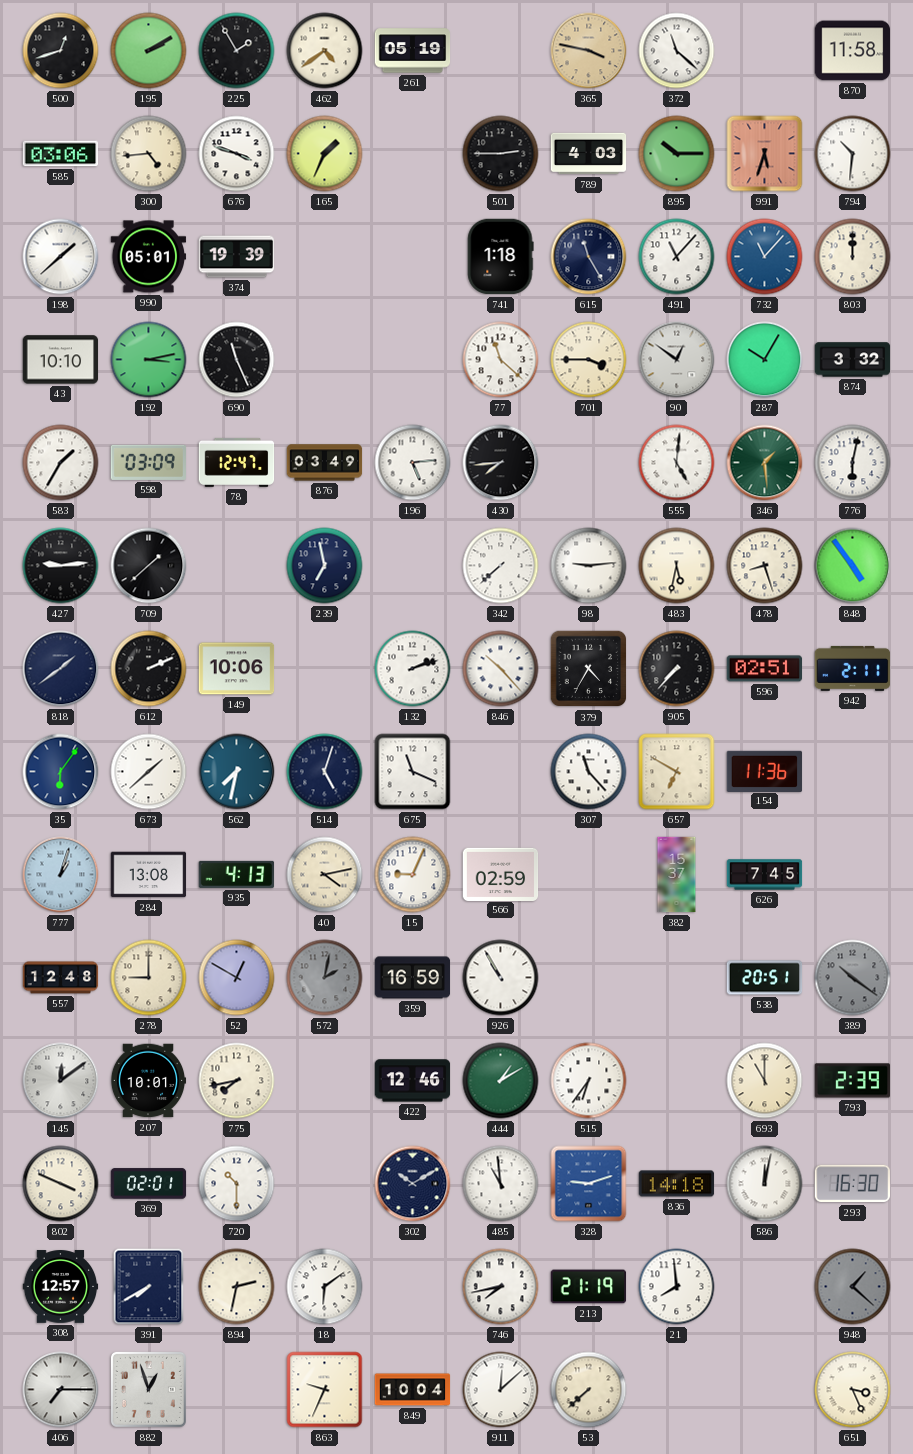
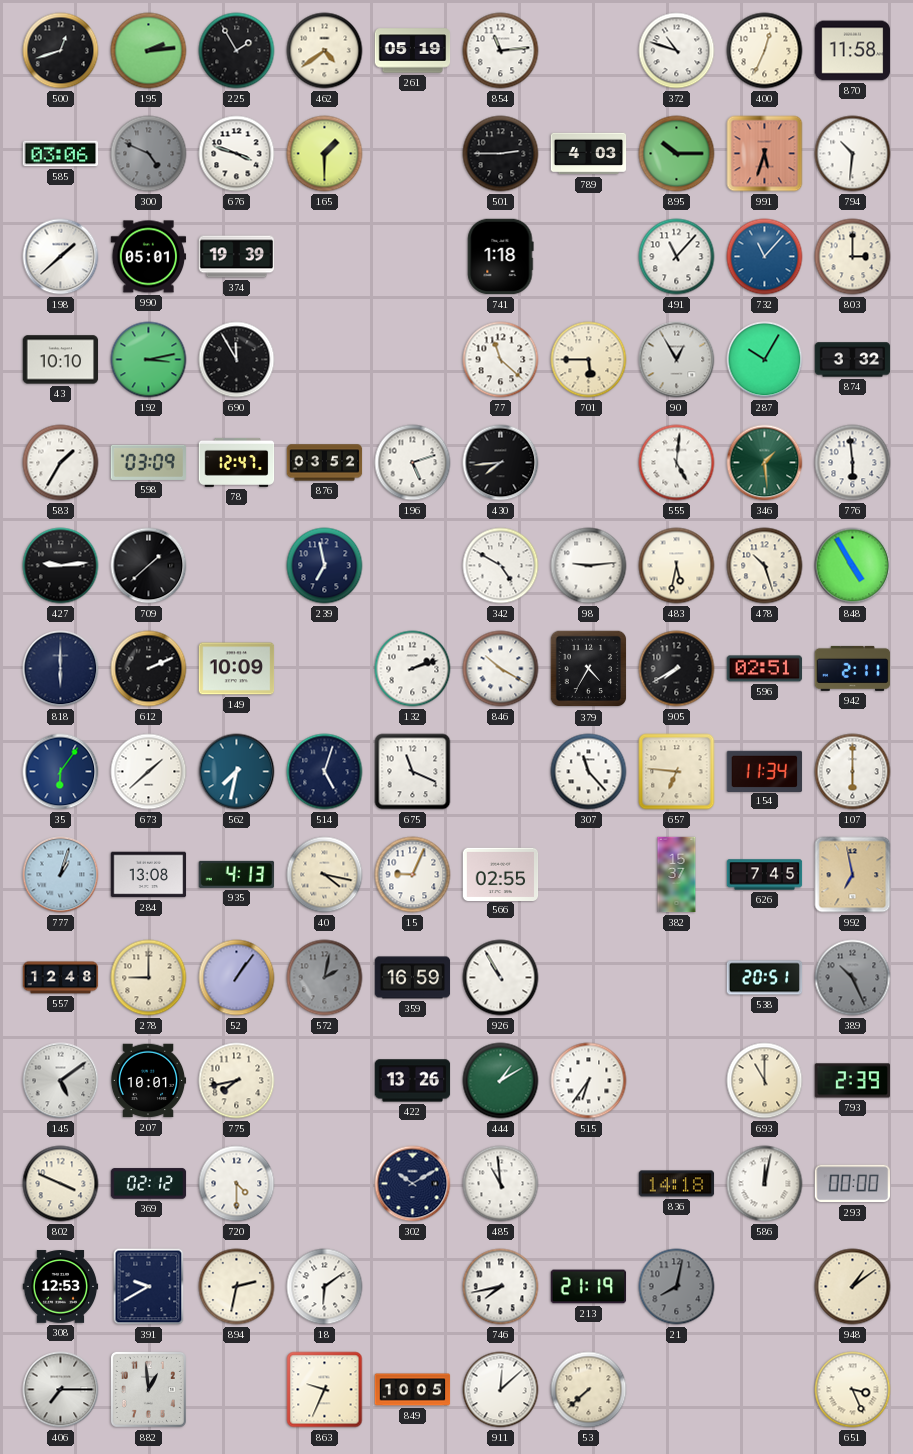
195: 2:10 -> 2:14
854: none -> 11:14
365: 3:47 -> none
372: 11:22 -> 10:48
400: none -> 12:34
300: 4:44 -> 4:49
300 dial: cream -> grey
165: 1:34 -> 1:30
615: 11:25 -> none
803: 12:00 -> 3:00
690: 11:26 -> 11:55
701: 3:45 -> 5:45
90: 12:51 -> 12:55
876: 03:49 -> 03:52
196: 5:14 -> 5:12
776: 6:02 -> 5:59
342: 7:38 -> 4:50
478: 8:27 -> 10:27
848: 4:54 -> 4:55
818: 1:39 -> 6:00
149: 10:06 -> 10:09
846: 10:23 -> 10:20
905: 7:37 -> 7:40
657: 6:50 -> 6:46
154: 11:36 -> 11:34
107: none -> 6:00
40: 4:13 -> 4:17
566: 02:59 -> 02:55
992: none -> 6:58
52: 12:50 -> 1:06
389: 10:21 -> 10:26
145: 12:09 -> 5:09
422: 12:46 -> 13:26
369: 02:01 -> 02:12
720: 10:30 -> 4:30
328: 9:12 -> none
293: 16:30 -> 00:00
308: 12:57 -> 12:53
391: 7:40 -> 9:40
21: 7:59 -> 8:02
21 dial: white -> grey
948: 1:22 -> 1:09
948 dial: grey -> cream
882: 12:57 -> 12:59
849: 10:04 -> 10:05
